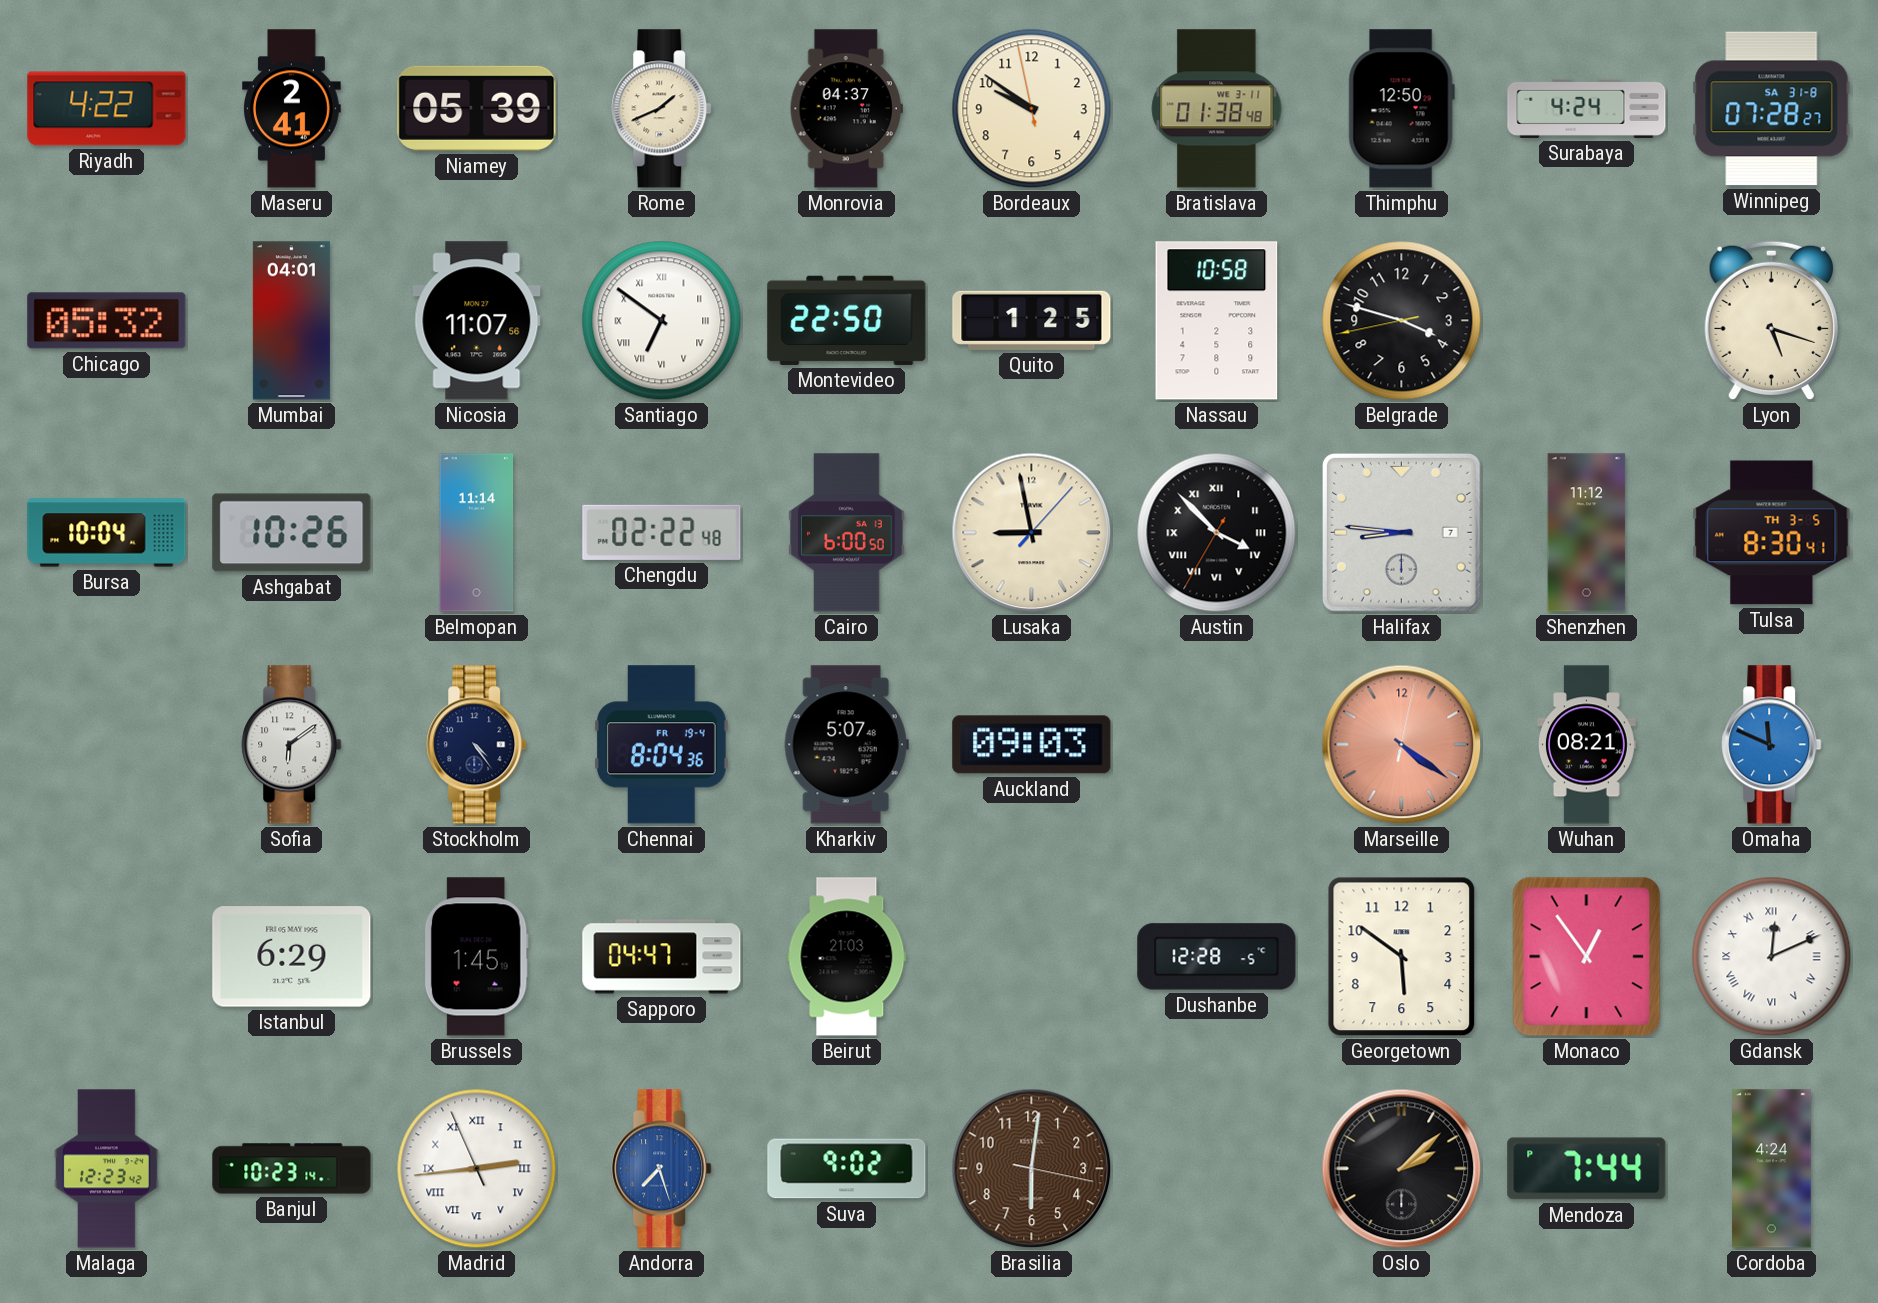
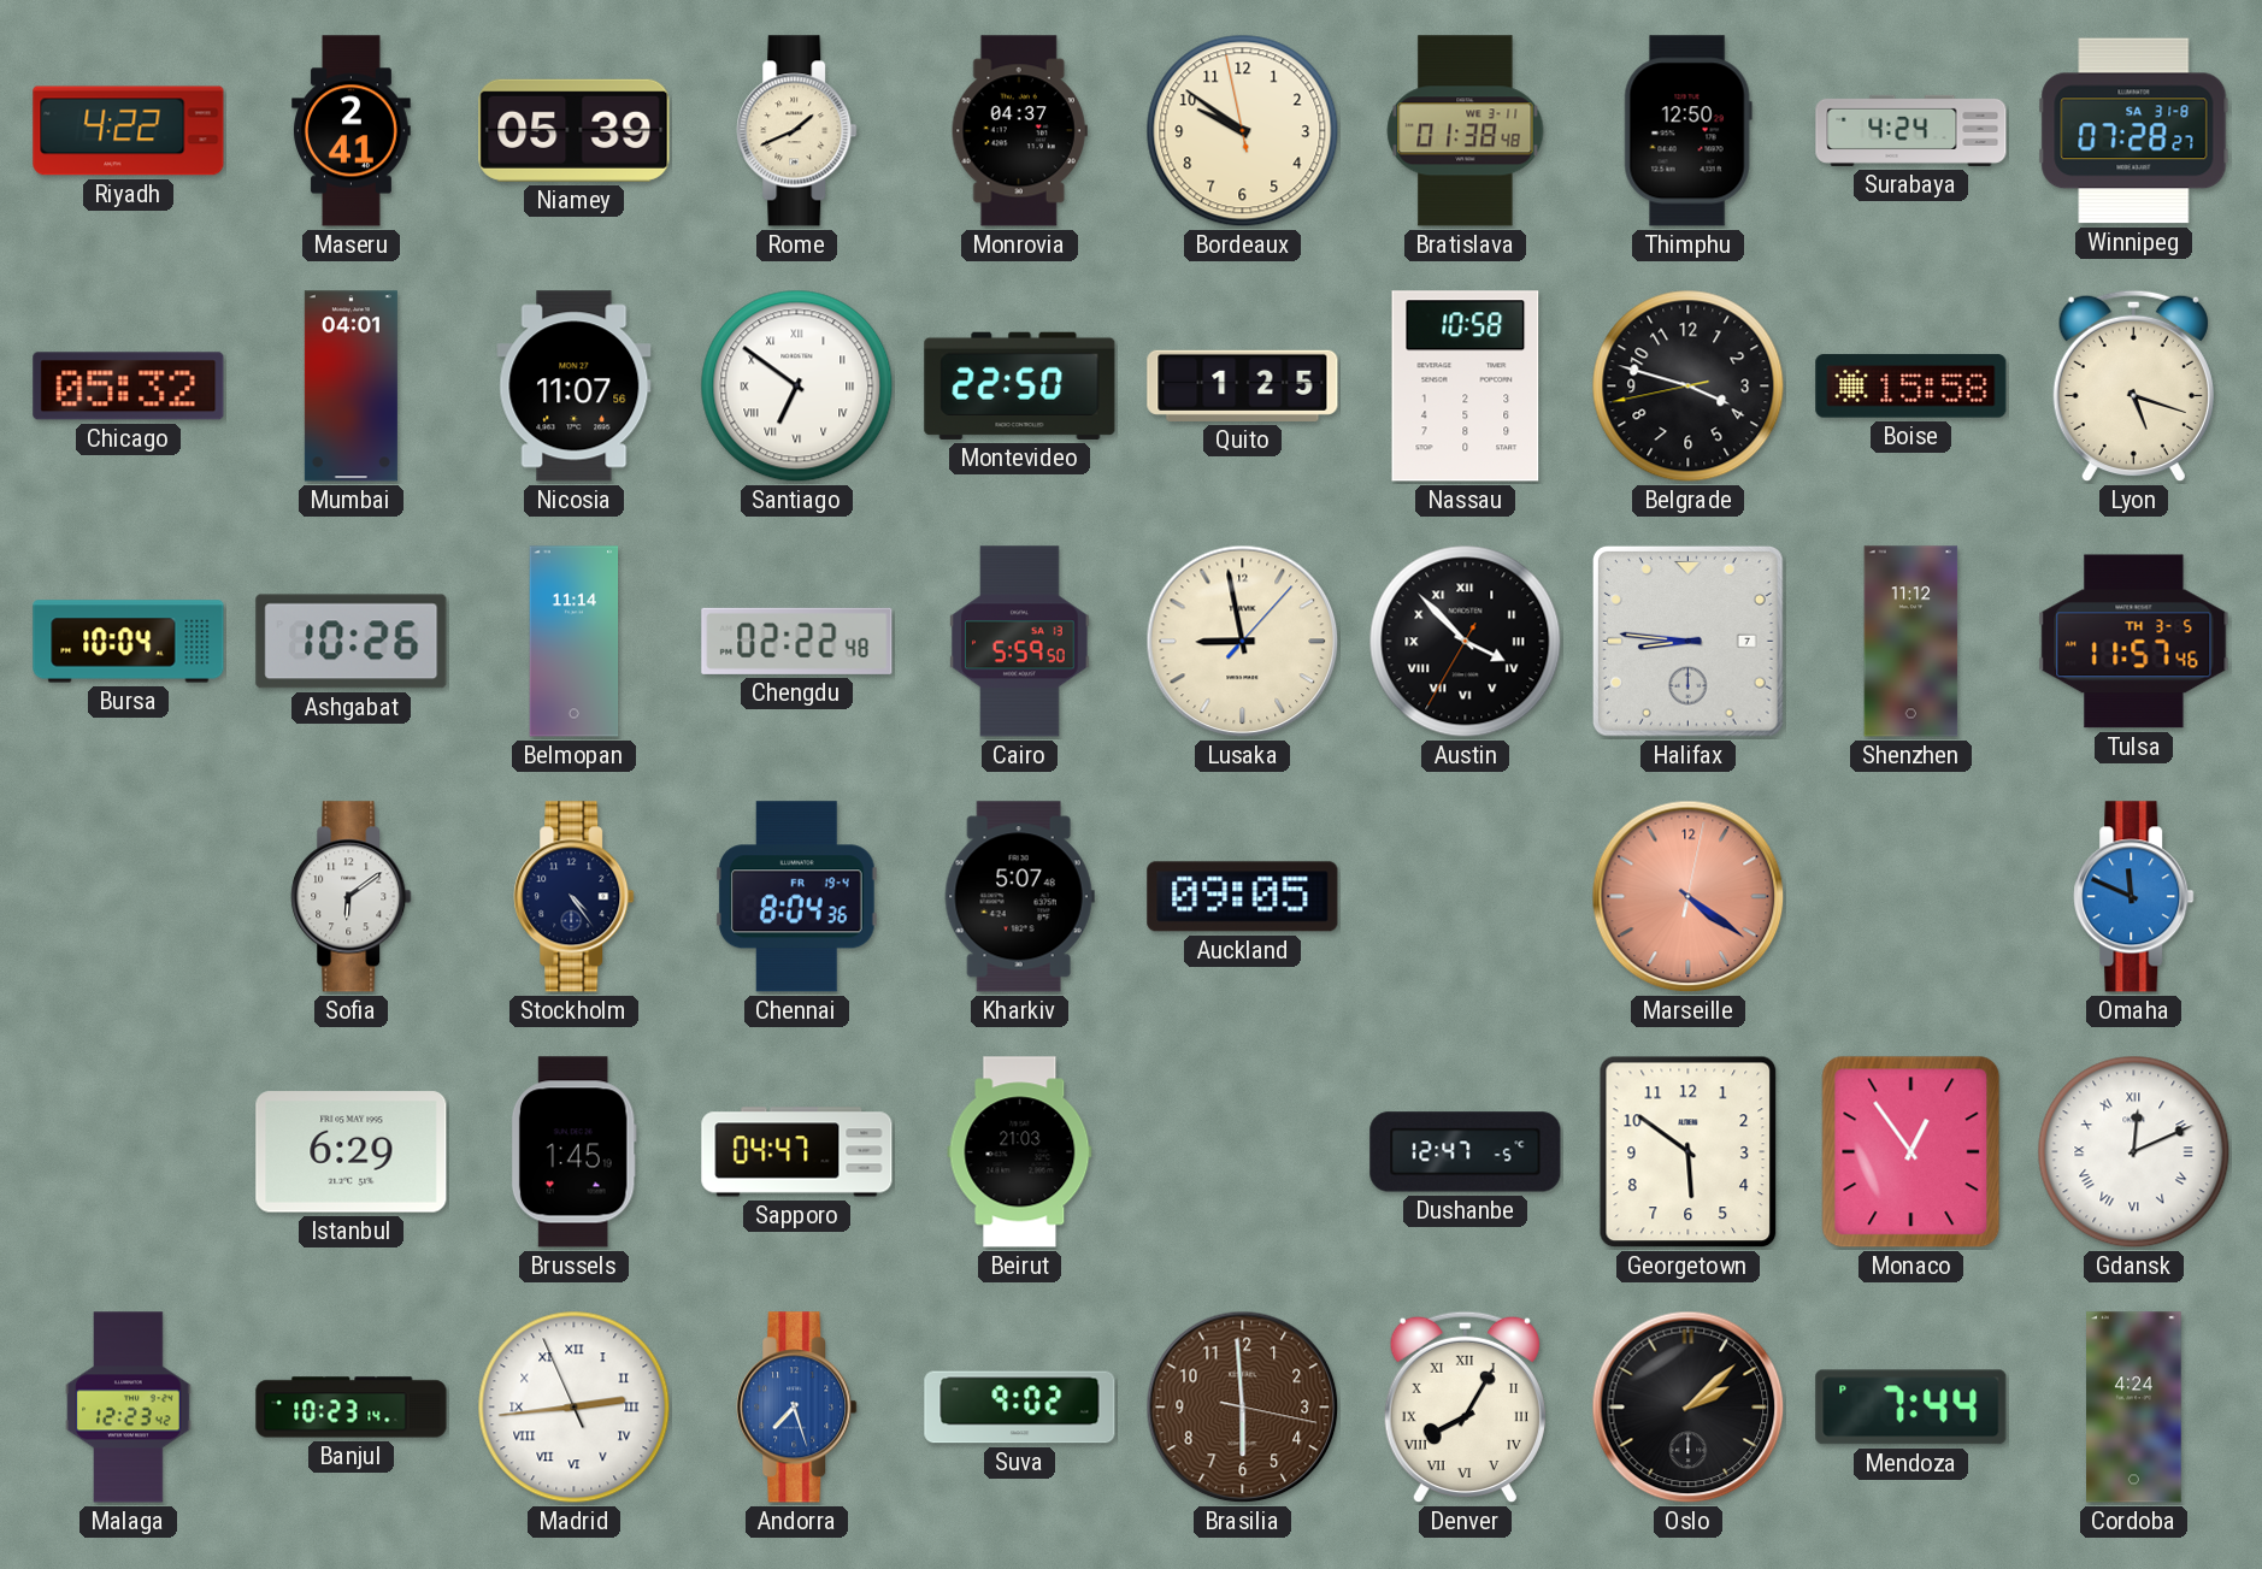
Boise: none -> 15:58
Cairo: 6:00 -> 5:59
Tulsa: 8:30 -> 11:57
Auckland: 09:03 -> 09:05
Wuhan: 08:21 -> none
Dushanbe: 12:28 -> 12:47
Brasilia: 6:01 -> 5:59
Denver: none -> 8:05
